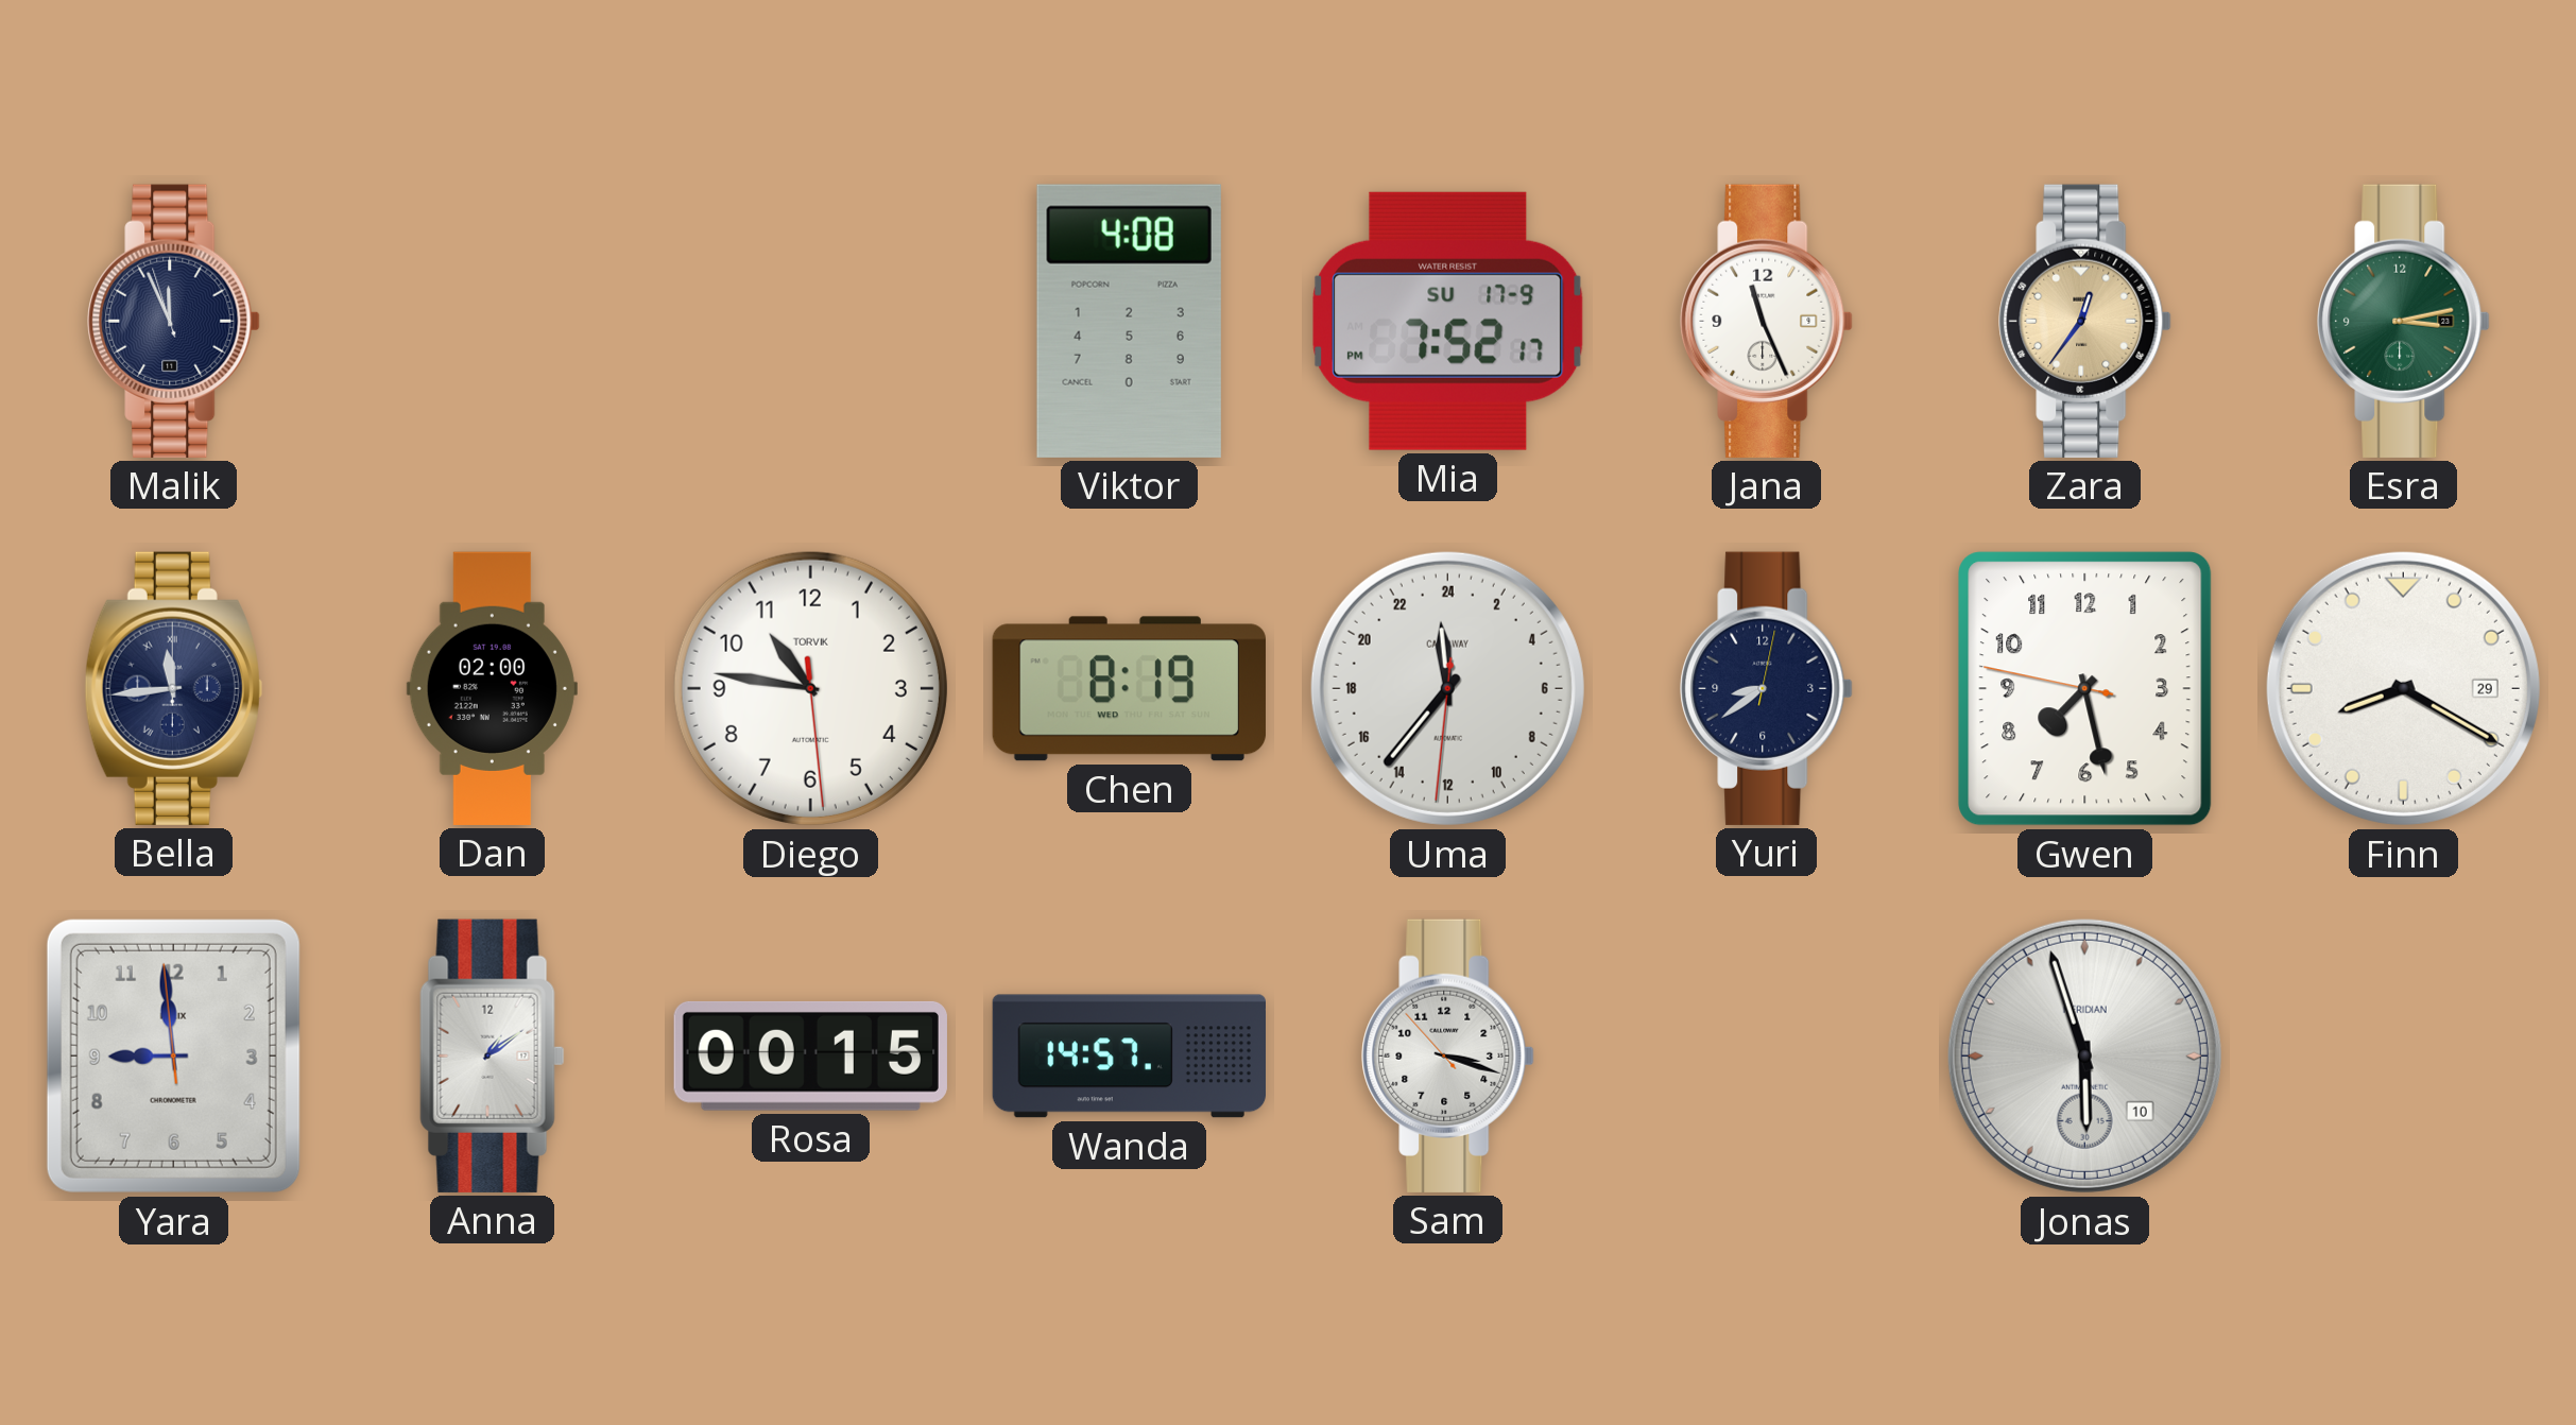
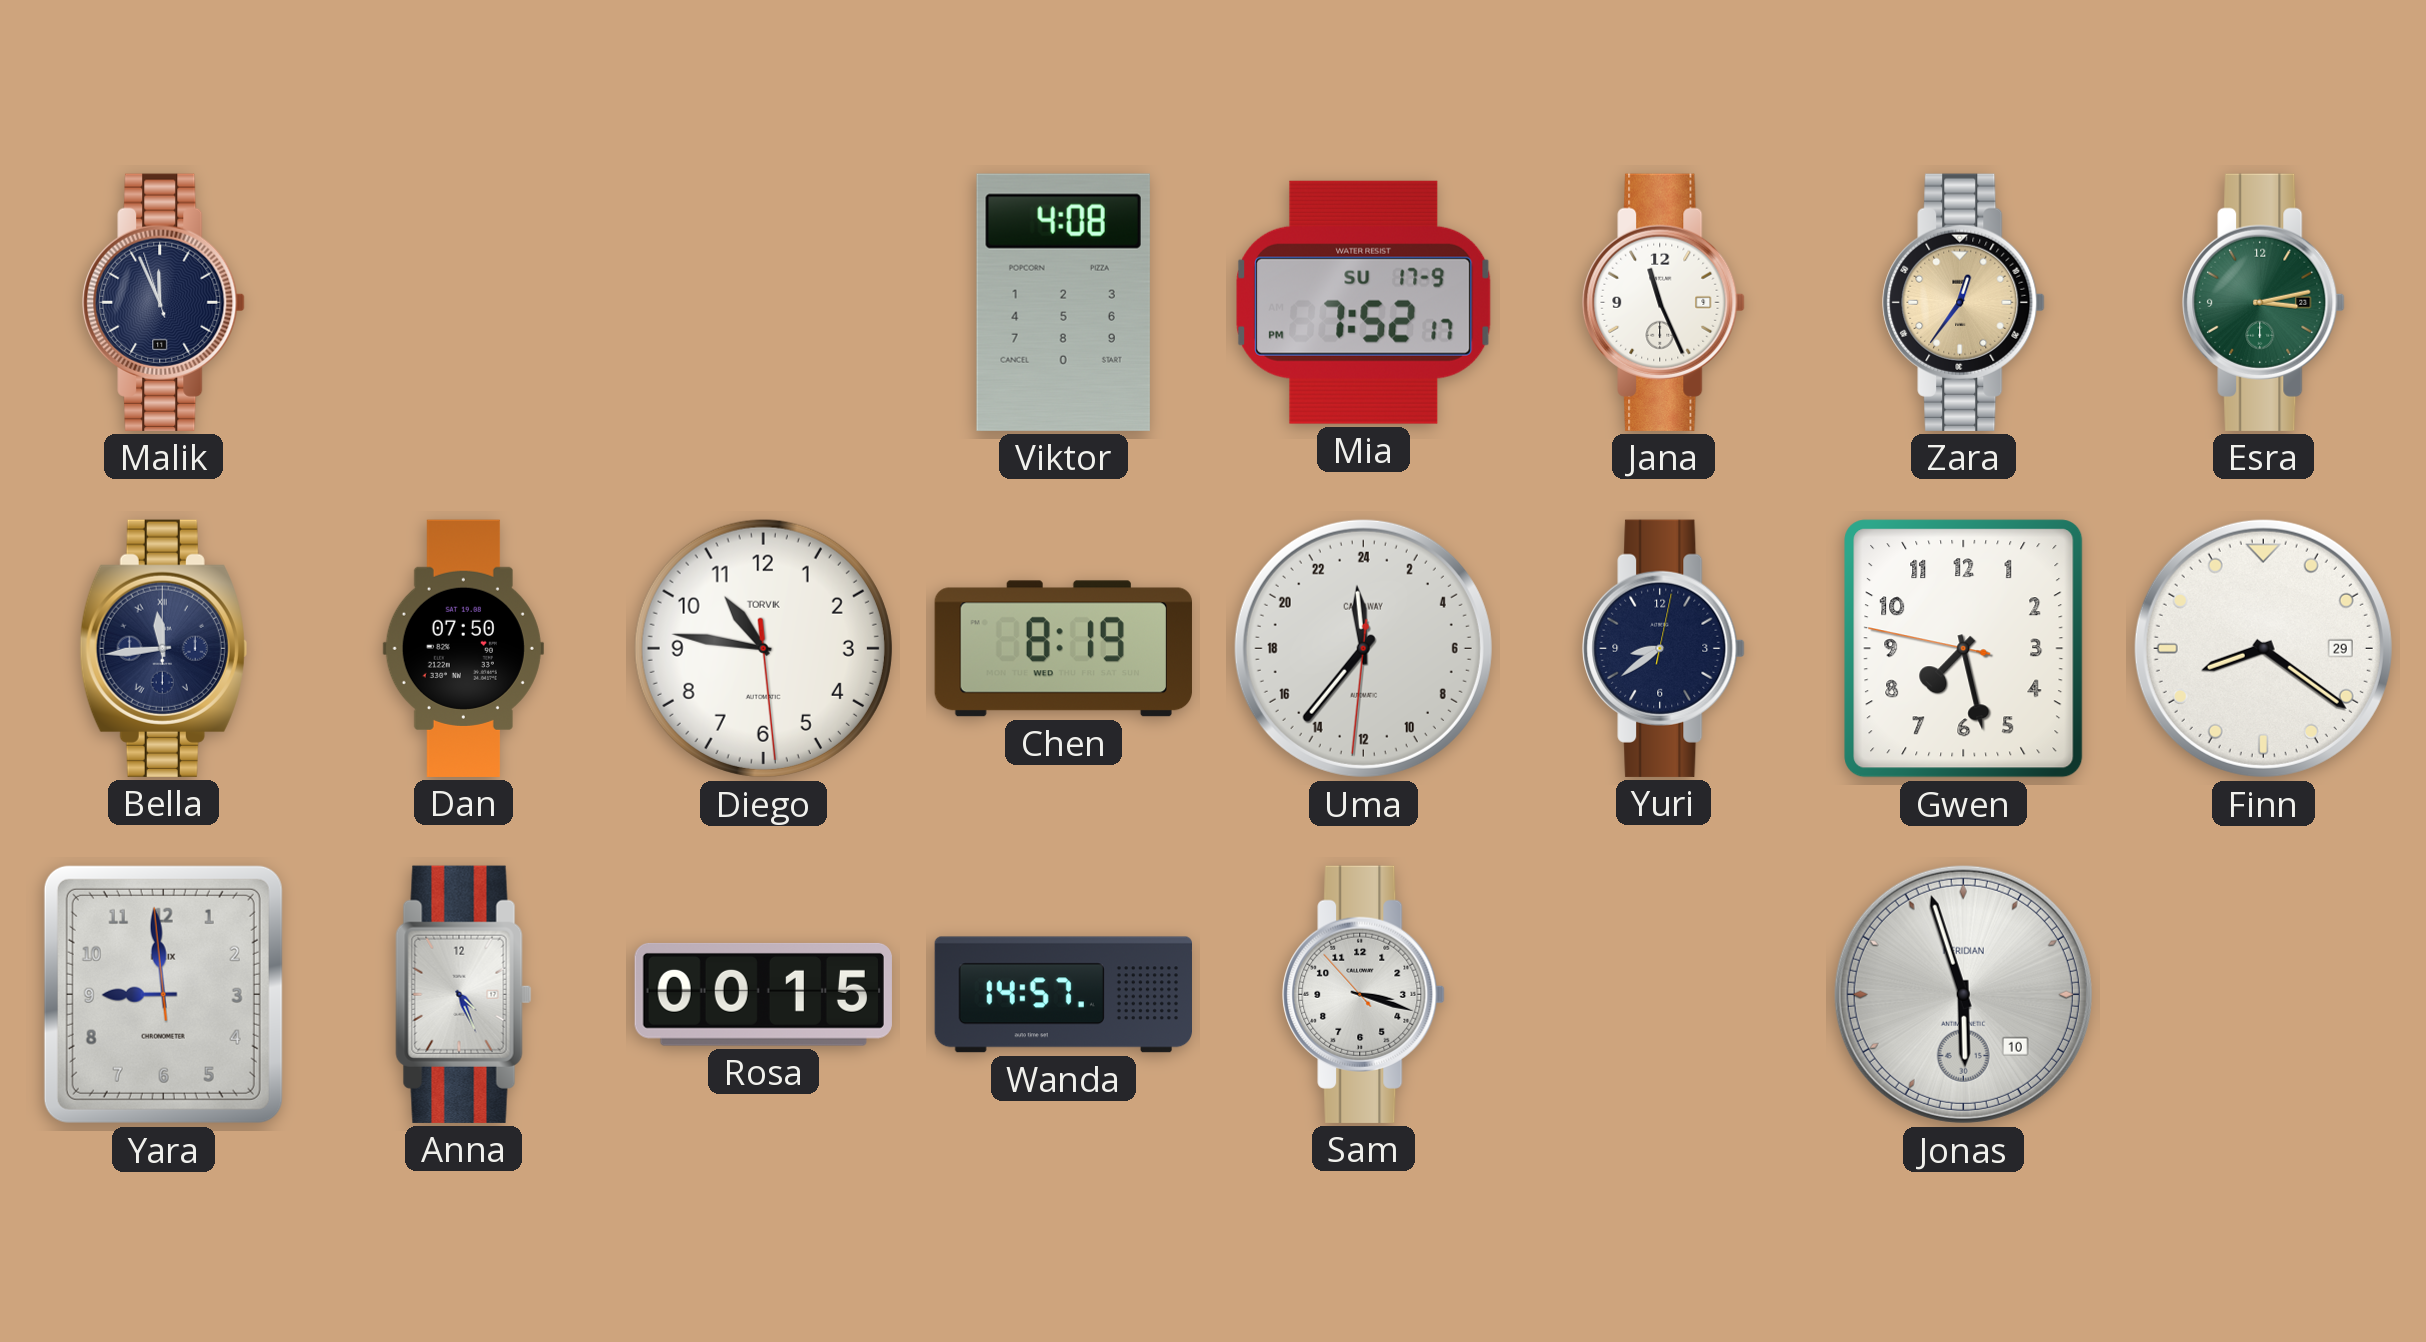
Dan: 02:00 -> 07:50
Finn: 8:20 -> 8:21
Anna: 1:09 -> 4:26
